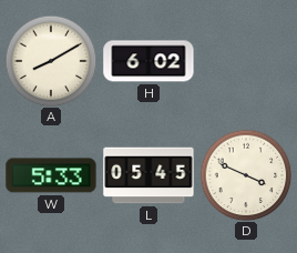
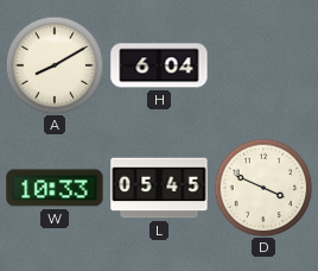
H: 6:02 -> 6:04
W: 5:33 -> 10:33
